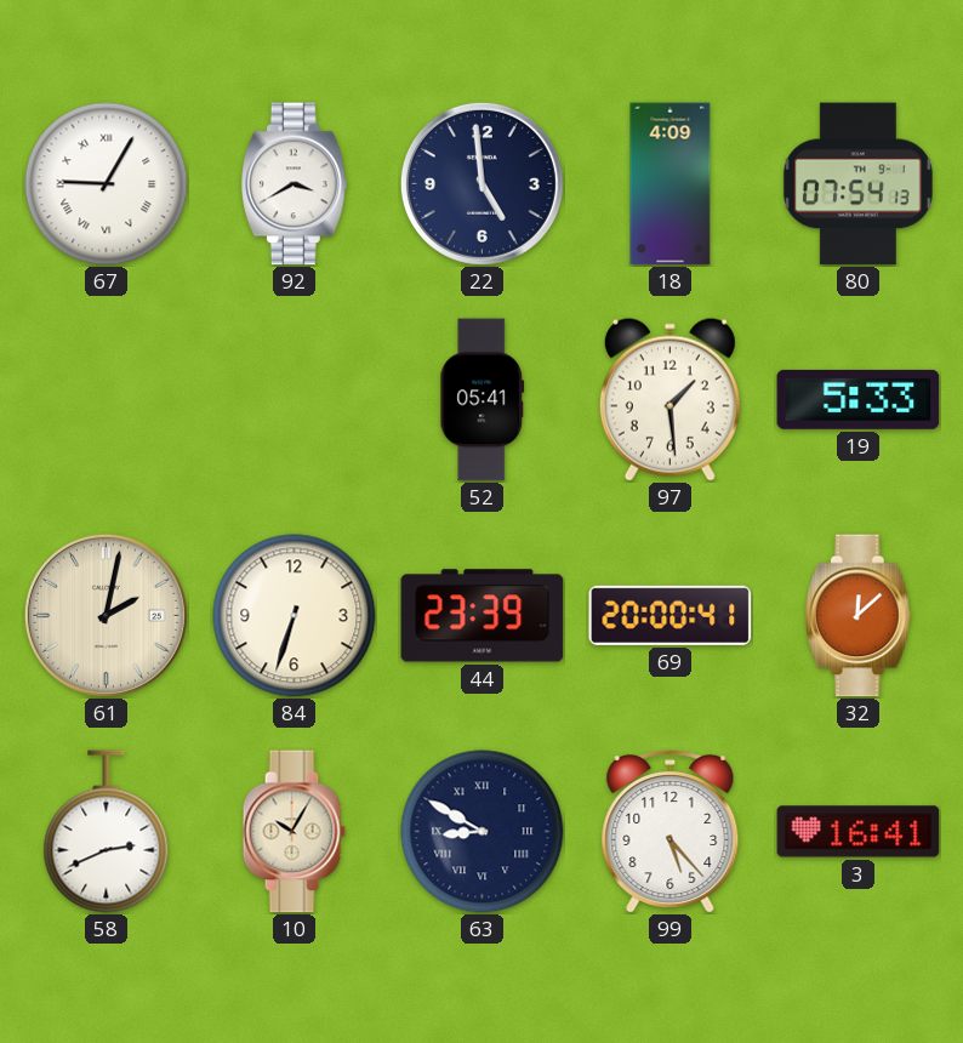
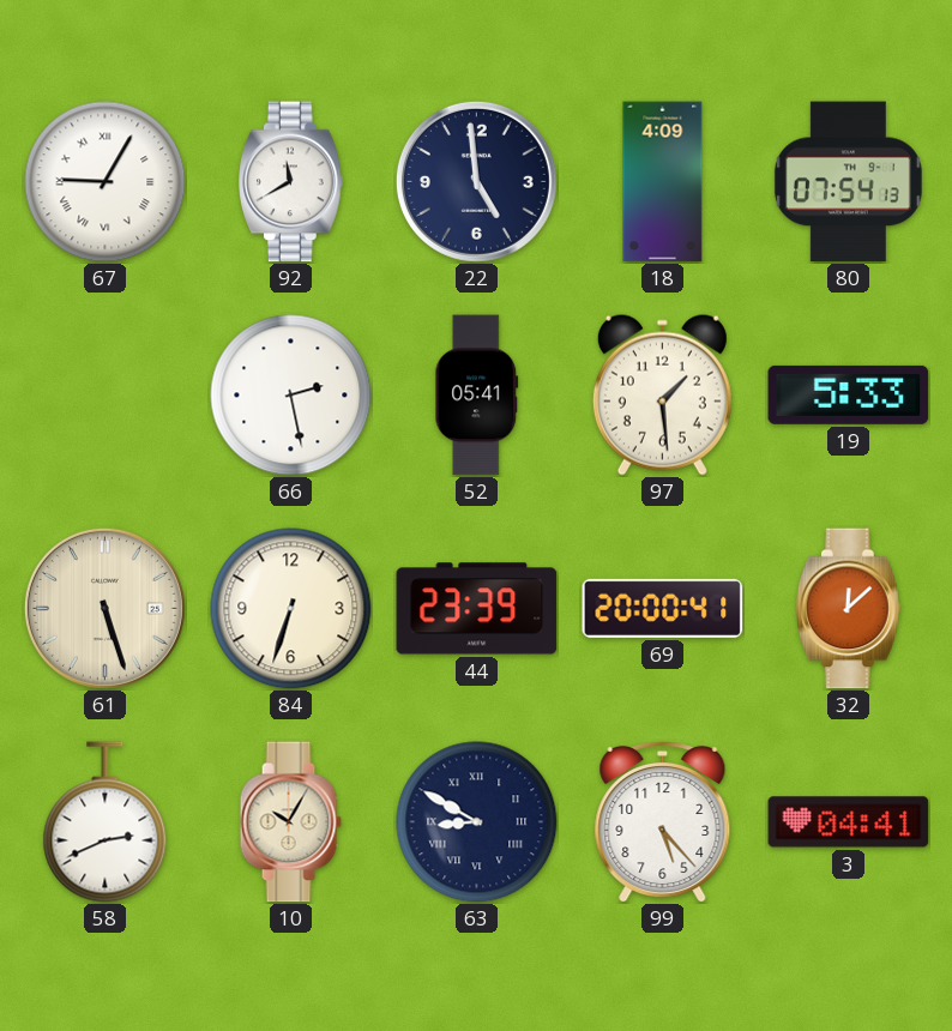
92: 3:40 -> 11:40
66: none -> 2:28
61: 2:02 -> 5:27
3: 16:41 -> 04:41
